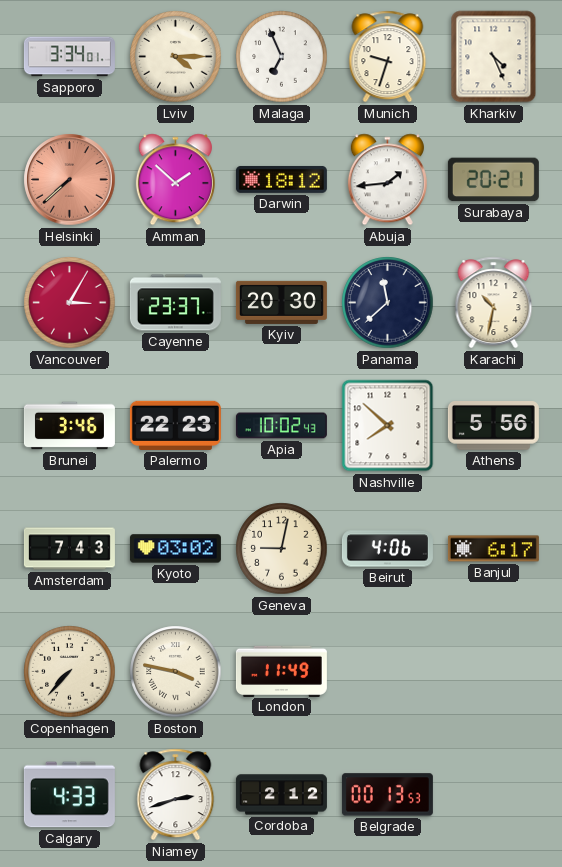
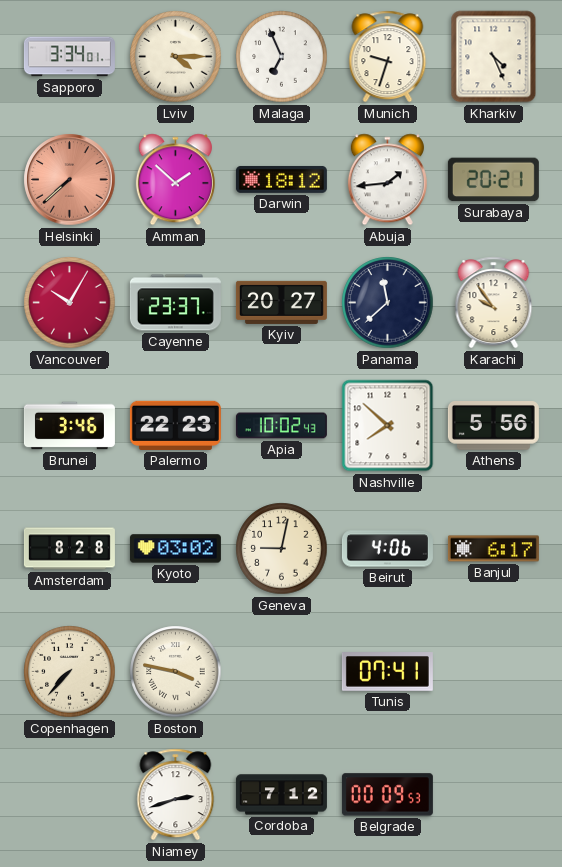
Vancouver: 3:05 -> 10:05
Kyiv: 20:30 -> 20:27
Karachi: 10:32 -> 9:54
Amsterdam: 7:43 -> 8:28
London: 11:49 -> none
Tunis: none -> 07:41
Calgary: 4:33 -> none
Cordoba: 2:12 -> 7:12
Belgrade: 00:13 -> 00:09
